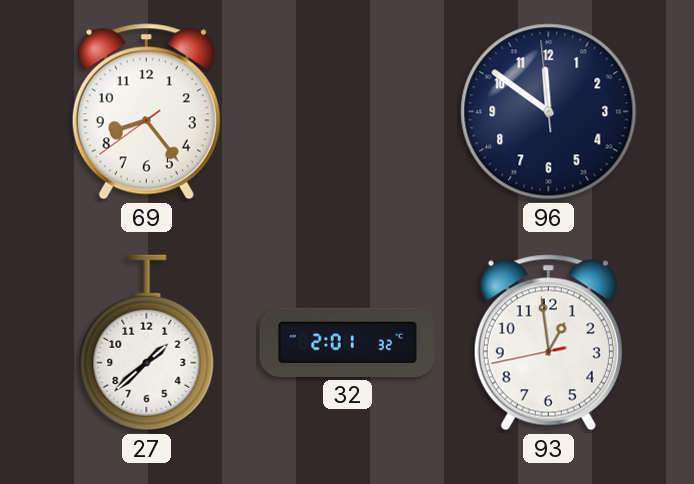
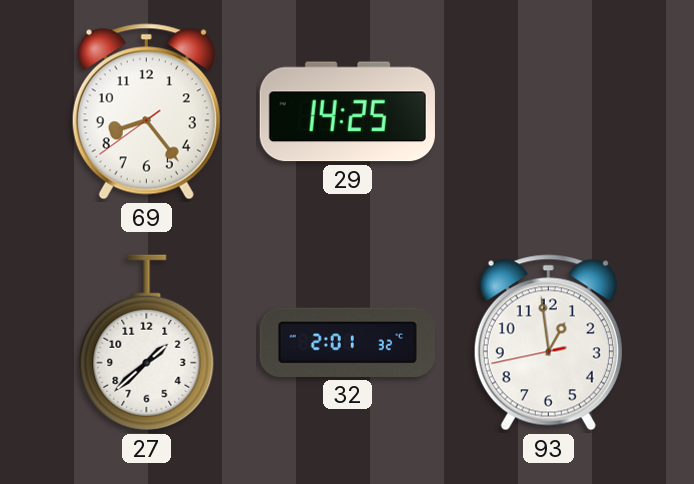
29: none -> 14:25
96: 11:50 -> none
